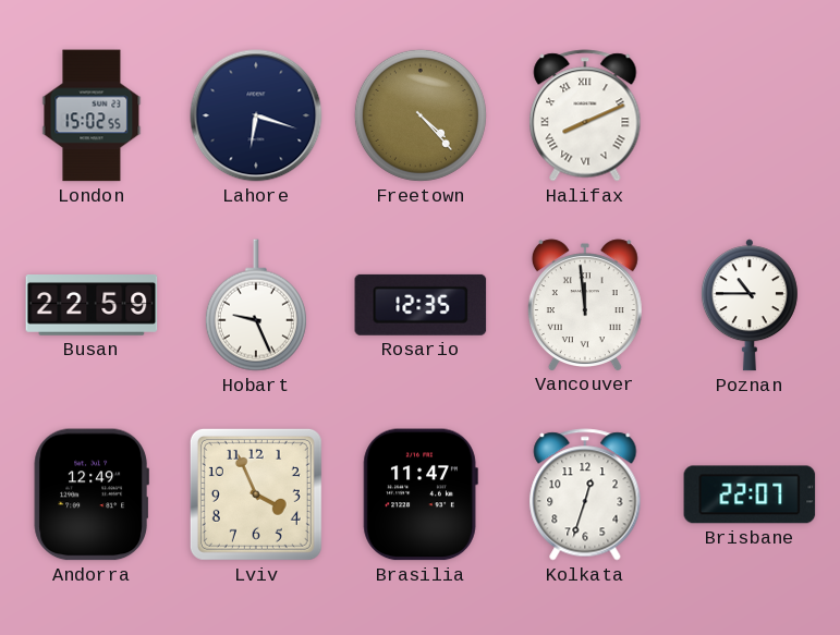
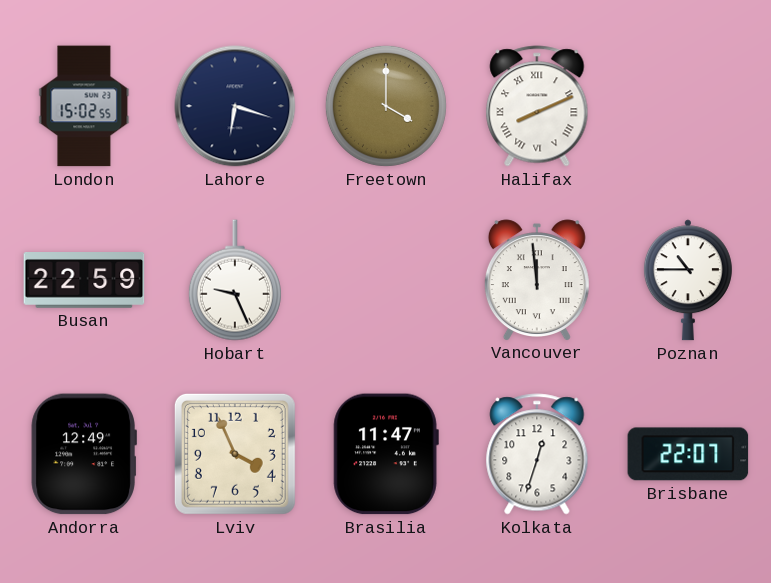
Freetown: 4:23 -> 4:00
Rosario: 12:35 -> none
